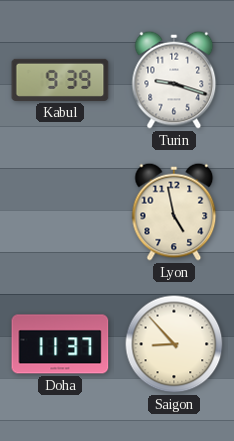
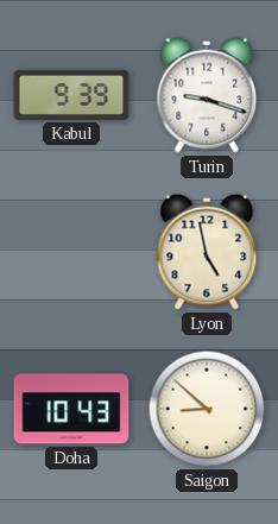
Doha: 11:37 -> 10:43
Saigon: 8:53 -> 8:52
